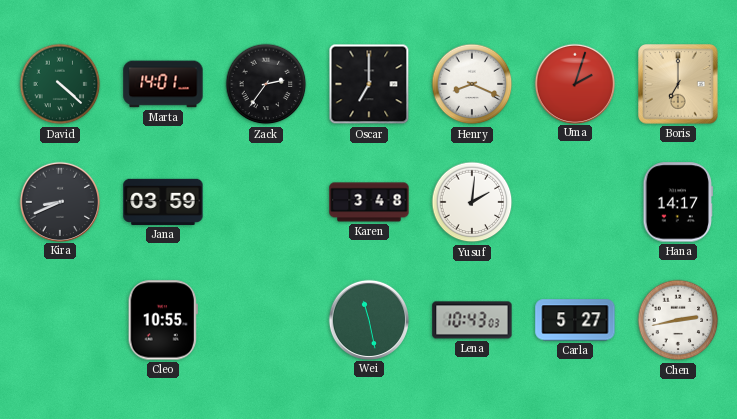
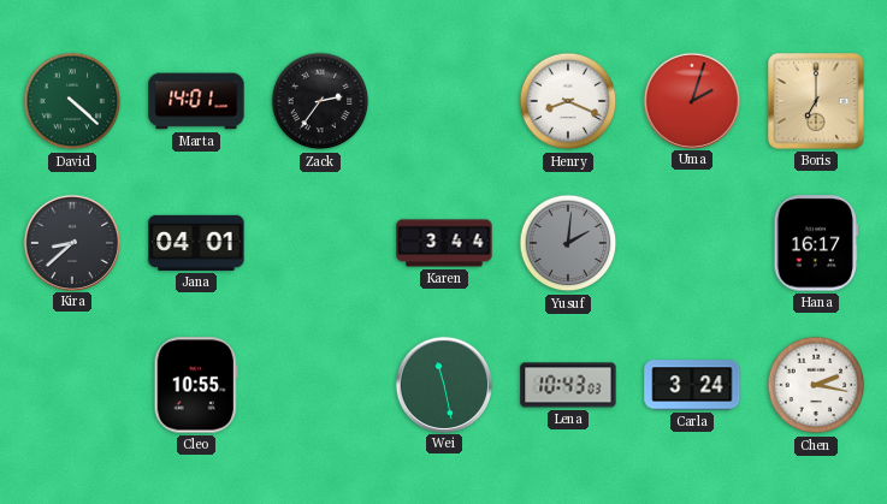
Oscar: 7:00 -> none
Kira: 8:41 -> 8:38
Jana: 03:59 -> 04:01
Karen: 3:48 -> 3:44
Yusuf dial: white -> grey
Hana: 14:17 -> 16:17
Carla: 5:27 -> 3:24
Chen: 2:43 -> 2:17
